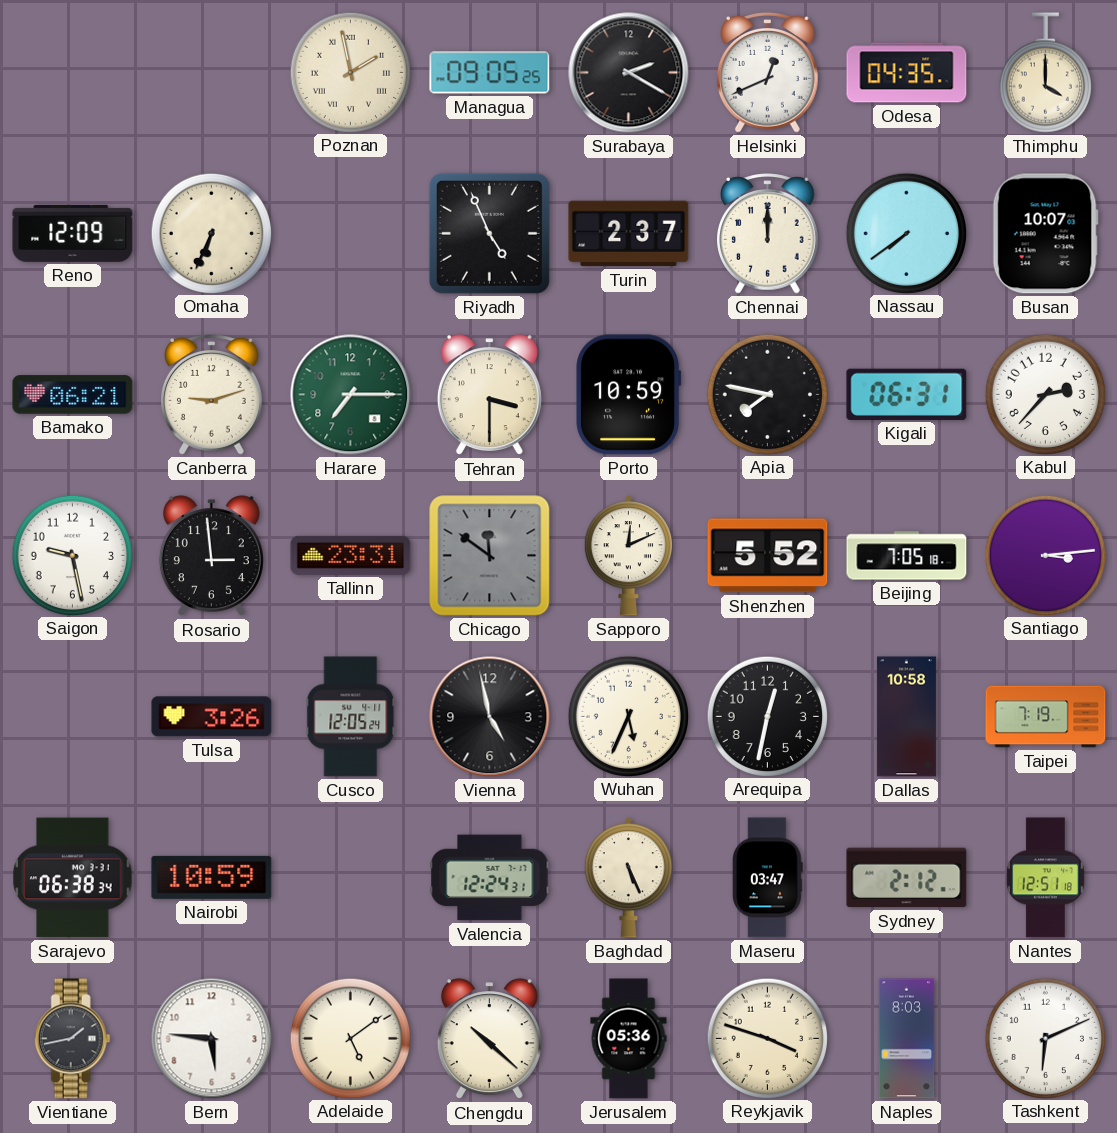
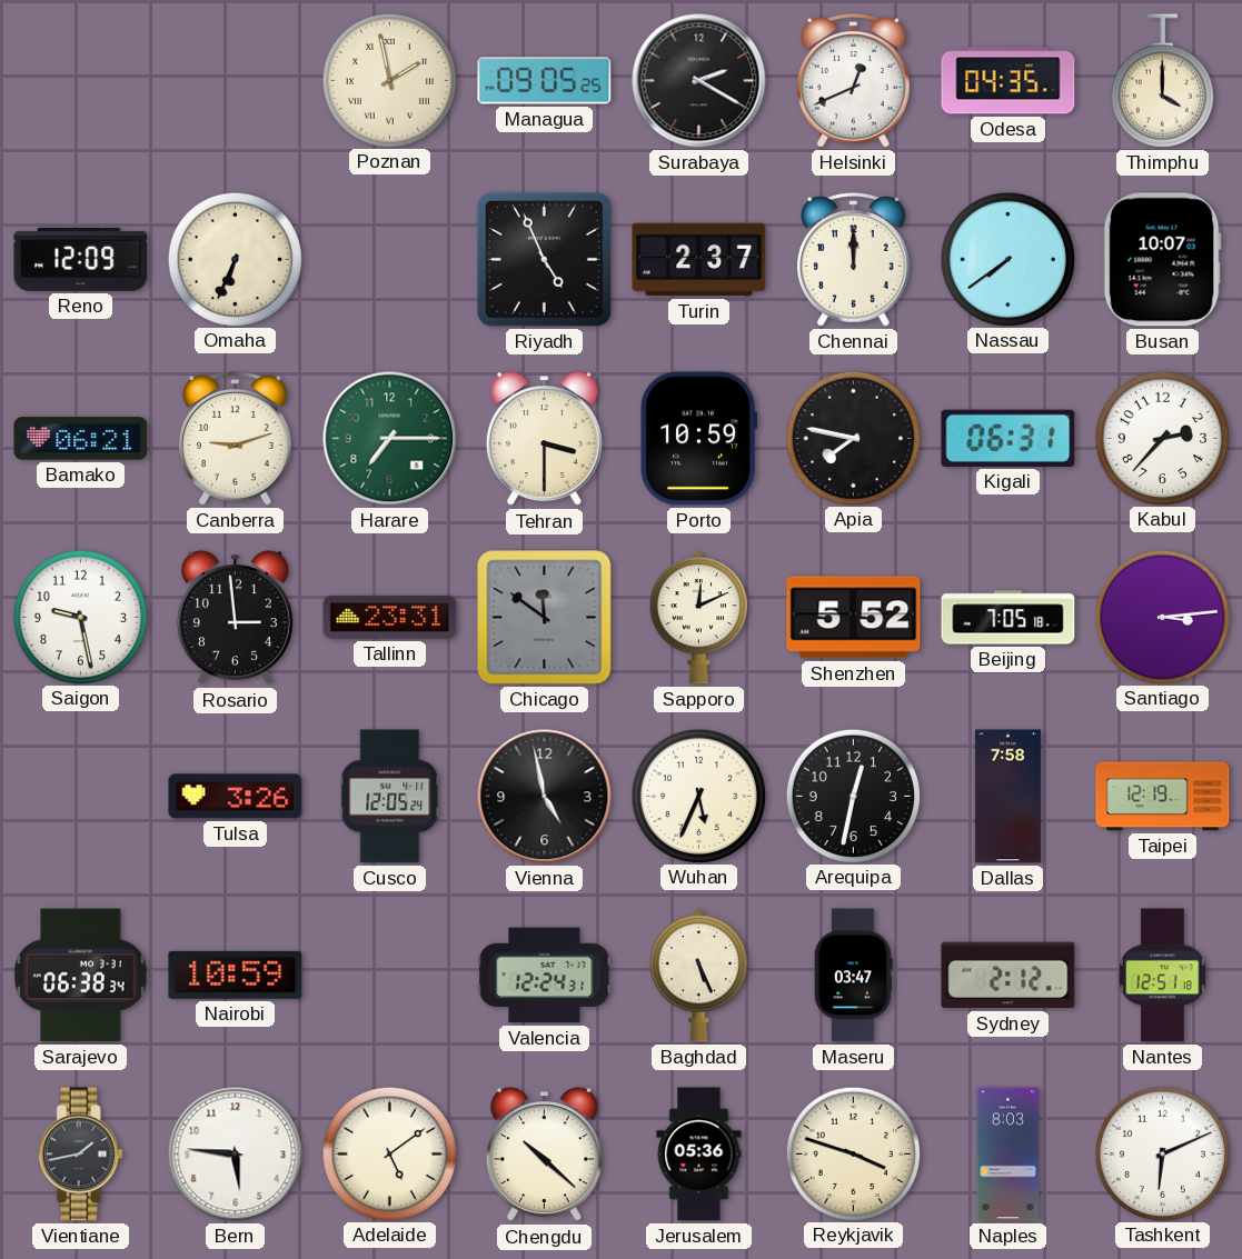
Dallas: 10:58 -> 7:58
Taipei: 7:19 -> 12:19
